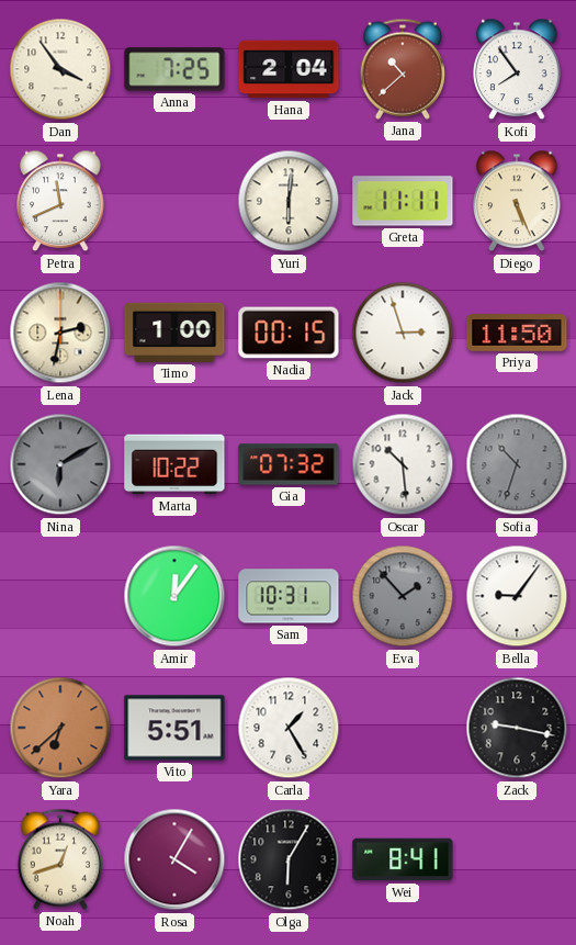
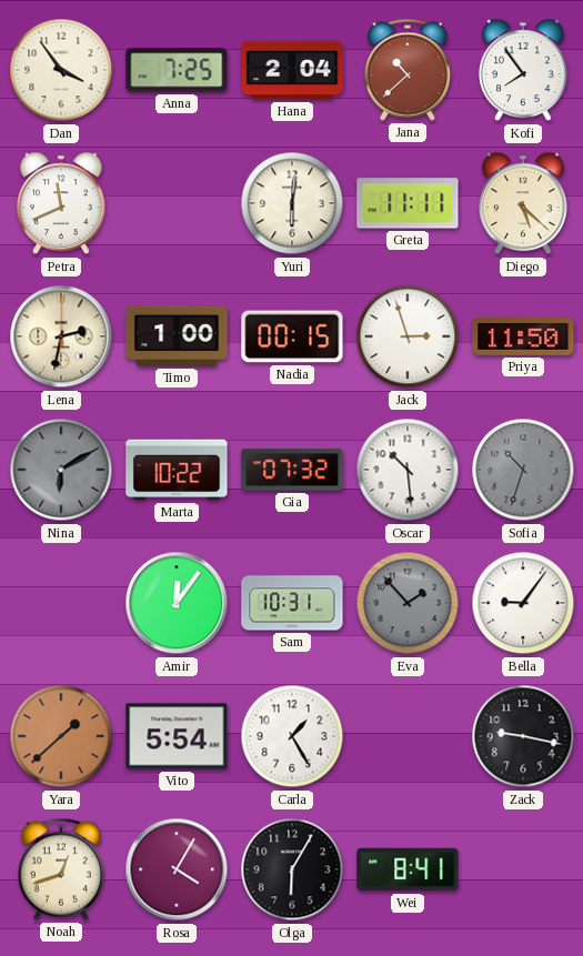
Diego: 5:26 -> 5:22
Yara: 6:38 -> 1:38
Vito: 5:51 -> 5:54
